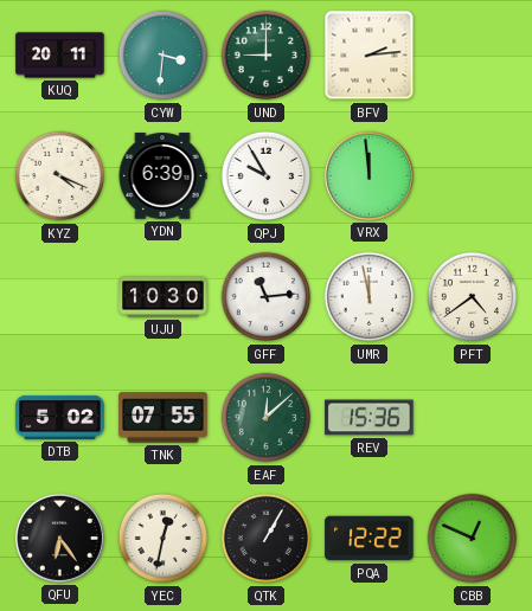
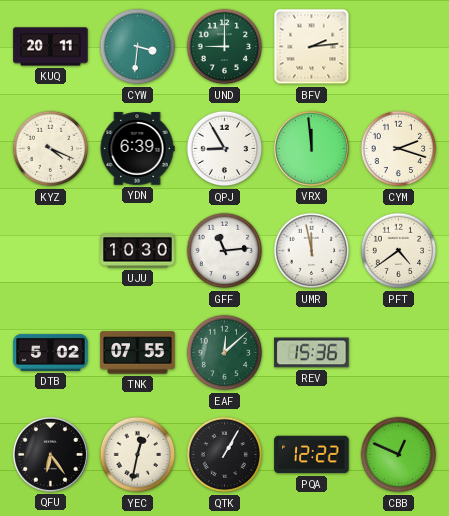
QPJ: 9:55 -> 8:55
CYM: none -> 2:18
